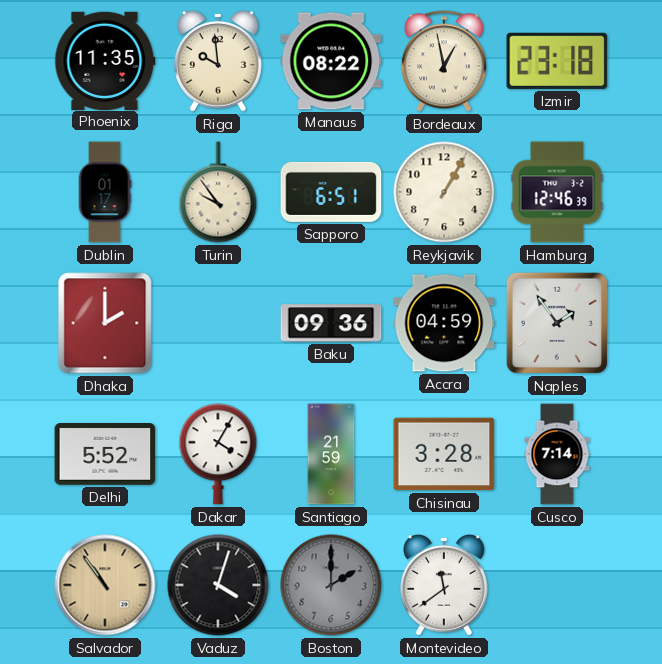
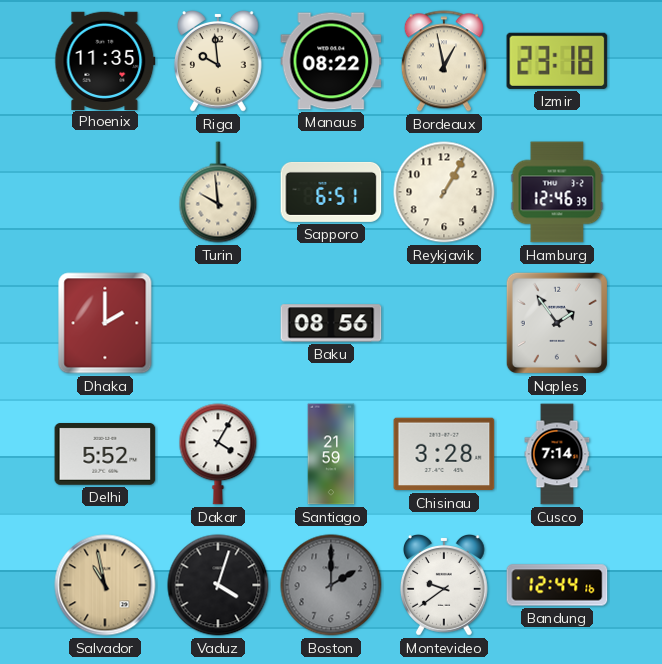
Dublin: 01:17 -> none
Turin: 9:54 -> 9:59
Baku: 09:36 -> 08:56
Accra: 04:59 -> none
Salvador: 10:54 -> 10:58
Montevideo: 11:39 -> 9:39
Bandung: none -> 12:44
